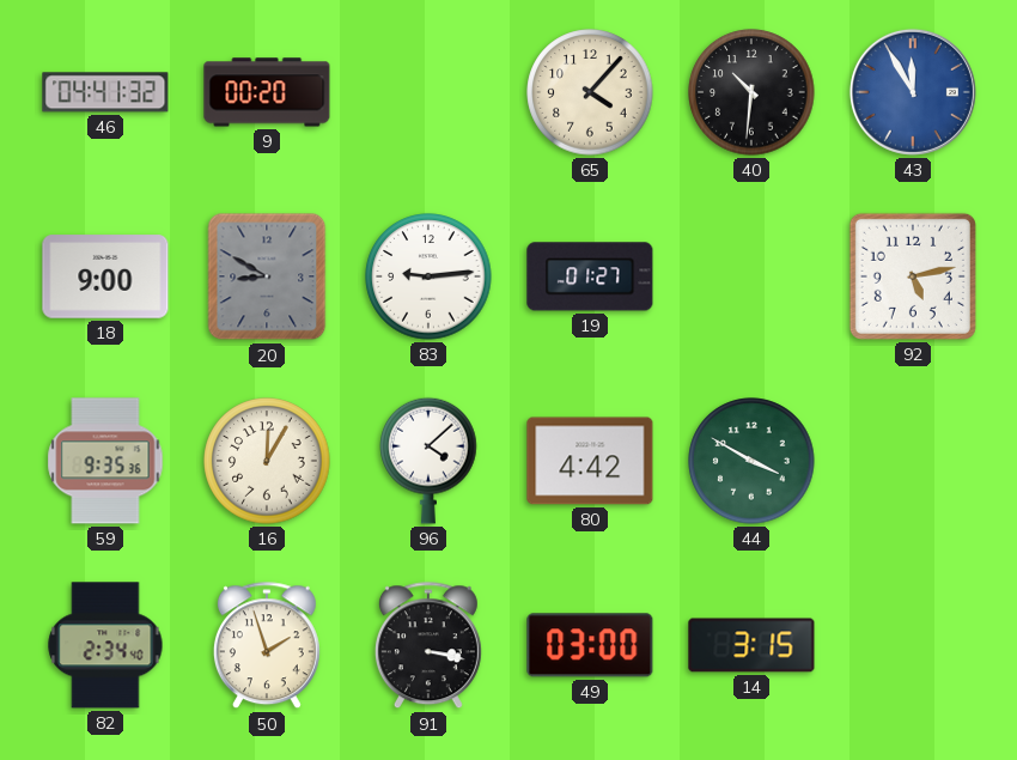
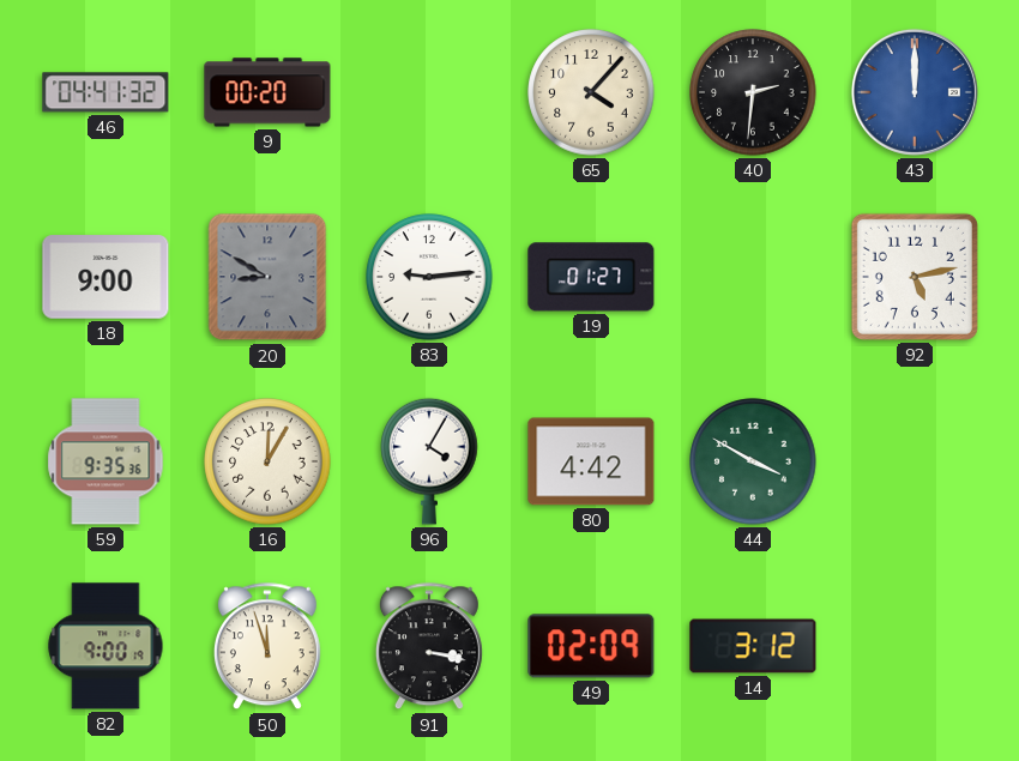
40: 10:31 -> 2:31
43: 11:55 -> 12:00
96: 4:08 -> 4:05
82: 2:34 -> 9:00
50: 1:57 -> 11:57
49: 03:00 -> 02:09
14: 3:15 -> 3:12
